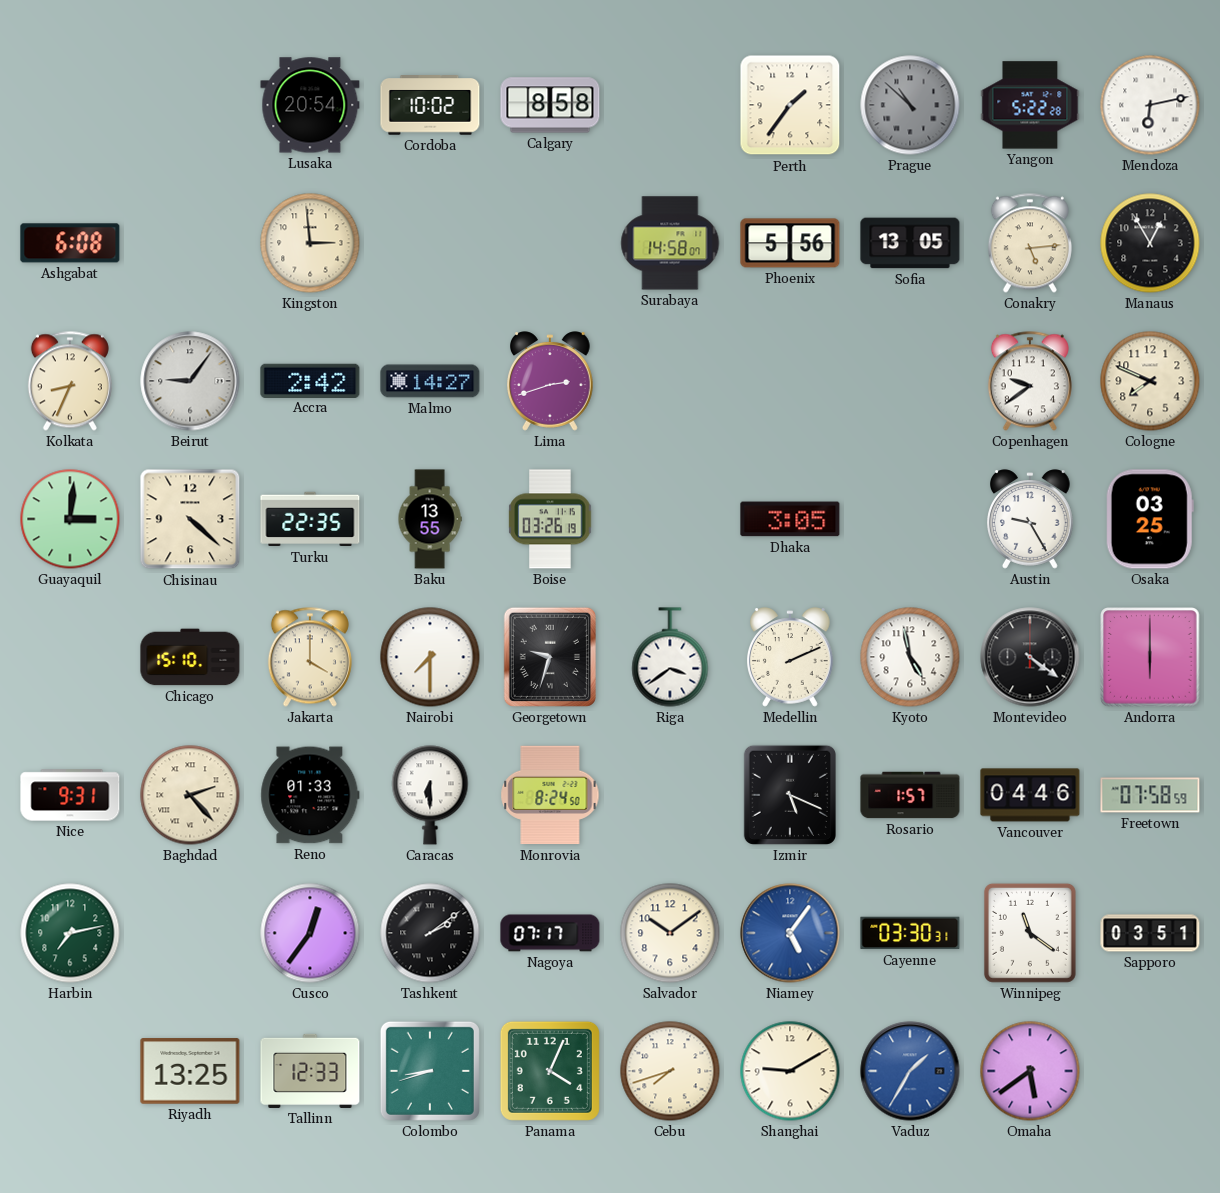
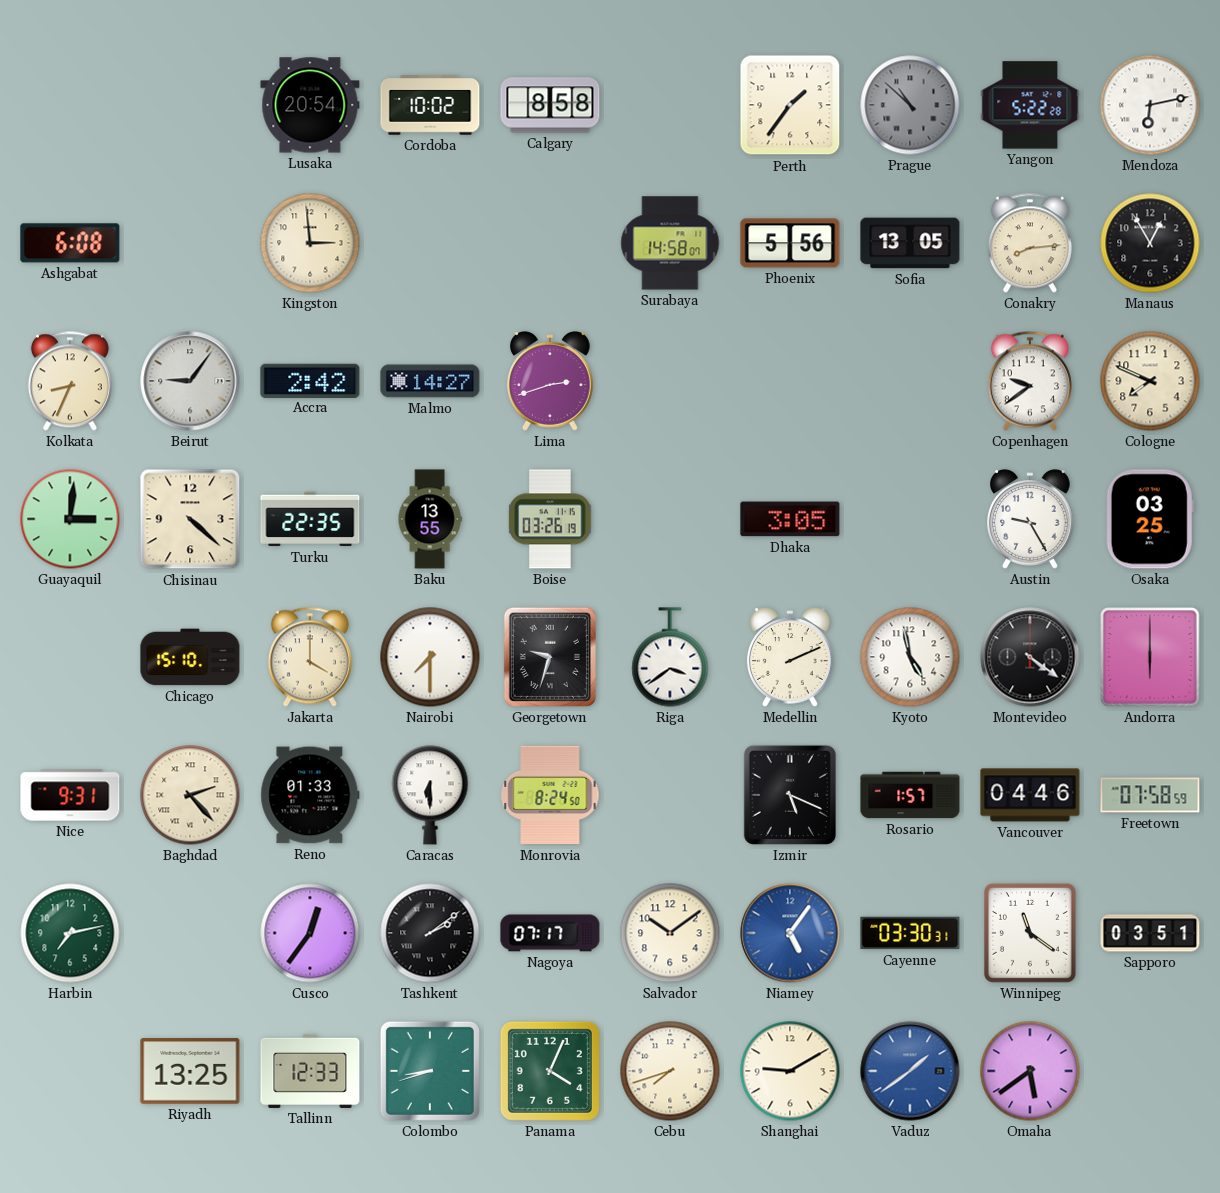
Conakry: 5:14 -> 8:14
Vaduz: 1:35 -> 1:39
